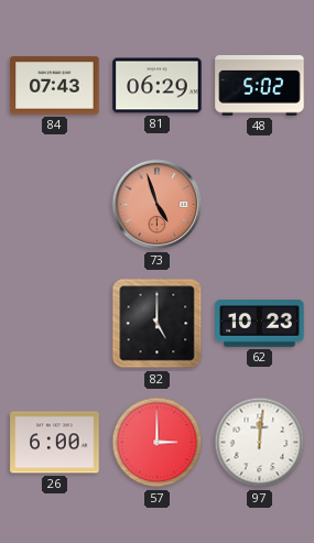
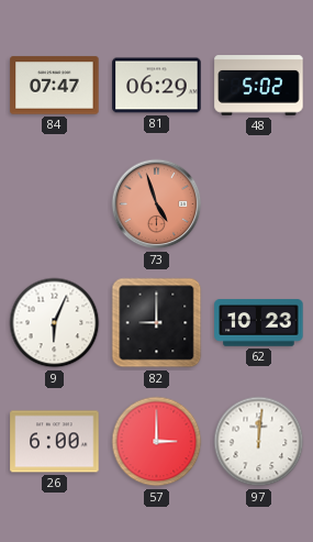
84: 07:43 -> 07:47
9: none -> 6:04
82: 5:00 -> 9:00
